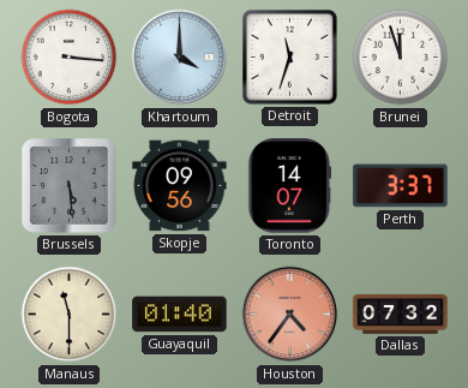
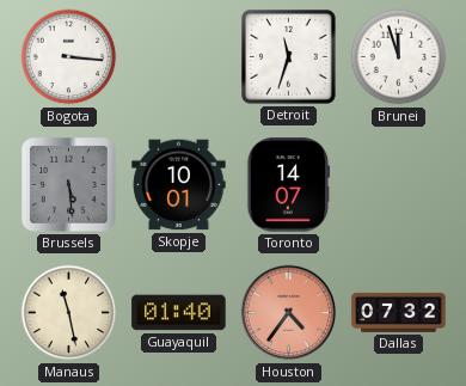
Khartoum: 4:00 -> none
Skopje: 09:56 -> 10:01
Perth: 3:37 -> none
Manaus: 11:30 -> 11:28
